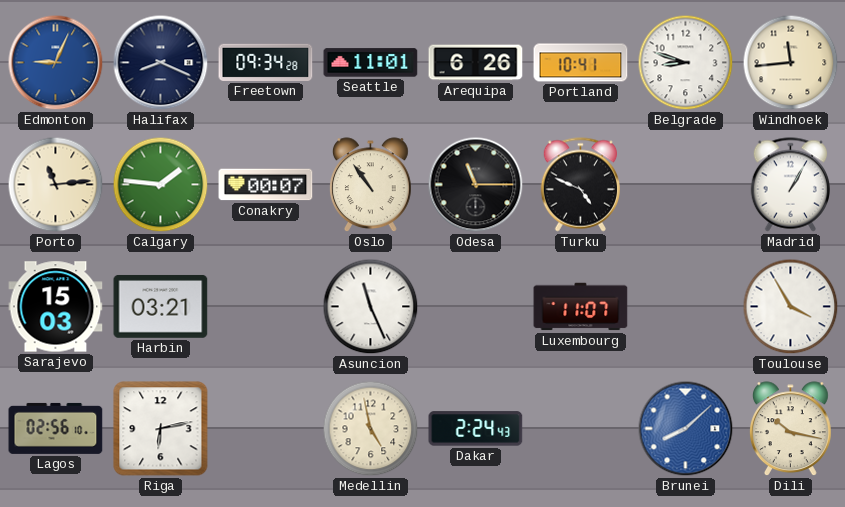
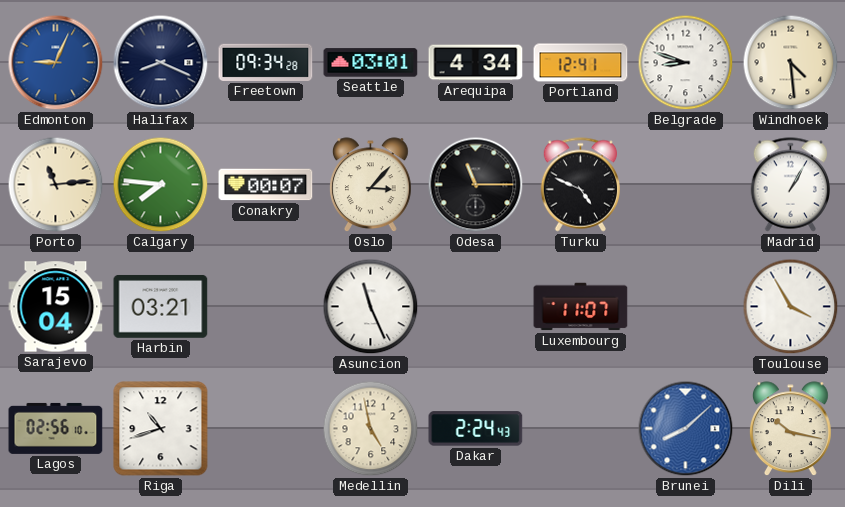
Seattle: 11:01 -> 03:01
Arequipa: 6:26 -> 4:34
Portland: 10:41 -> 12:41
Windhoek: 11:44 -> 4:29
Calgary: 1:46 -> 7:46
Oslo: 10:54 -> 3:07
Sarajevo: 15:03 -> 15:04
Riga: 6:13 -> 10:42
